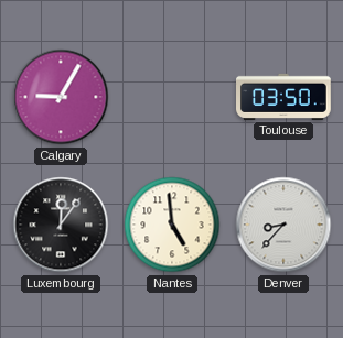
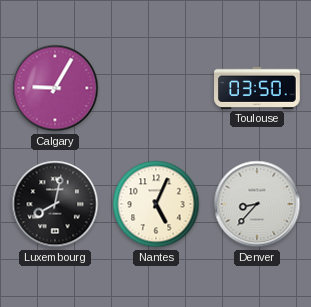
Luxembourg: 12:06 -> 8:02
Nantes: 4:59 -> 5:04
